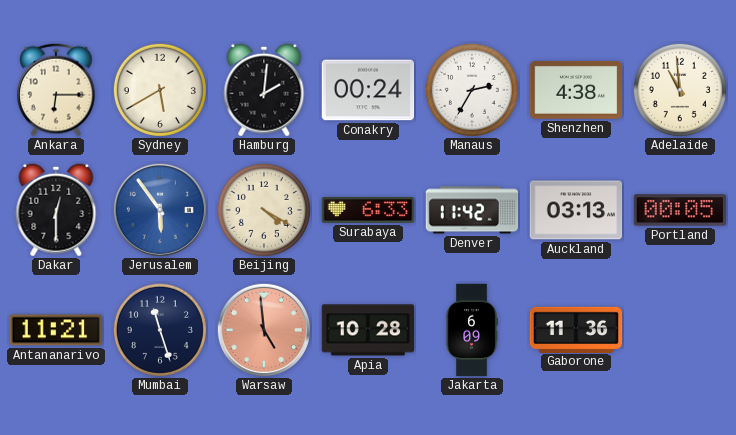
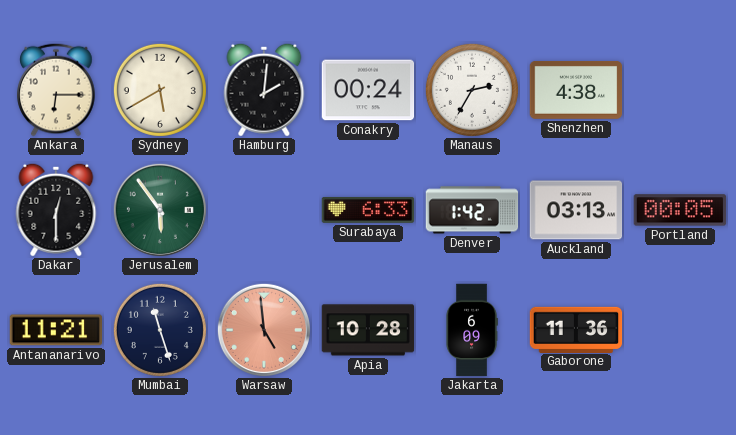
Adelaide: 10:59 -> none
Jerusalem dial: blue -> green
Beijing: 4:20 -> none
Denver: 11:42 -> 1:42
